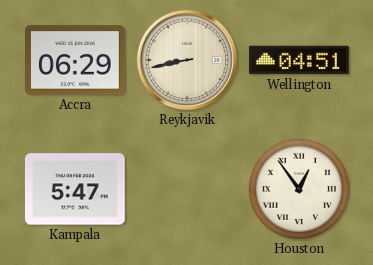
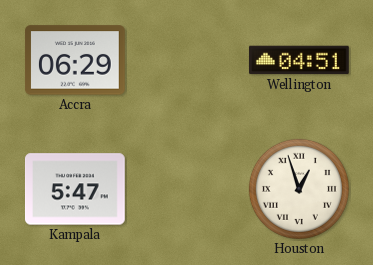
Reykjavik: 8:43 -> none
Houston: 12:54 -> 12:57
